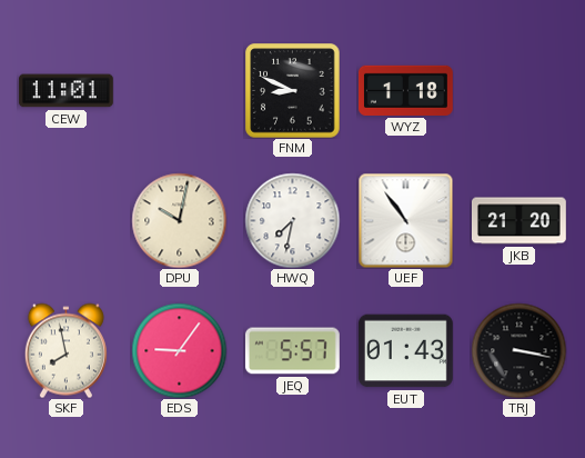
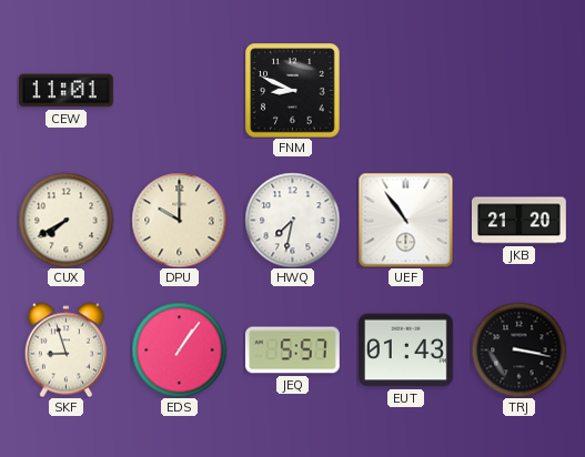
WYZ: 1:18 -> none
CUX: none -> 7:40
DPU: 10:02 -> 10:00
SKF: 7:58 -> 8:57
EDS: 9:06 -> 1:06
